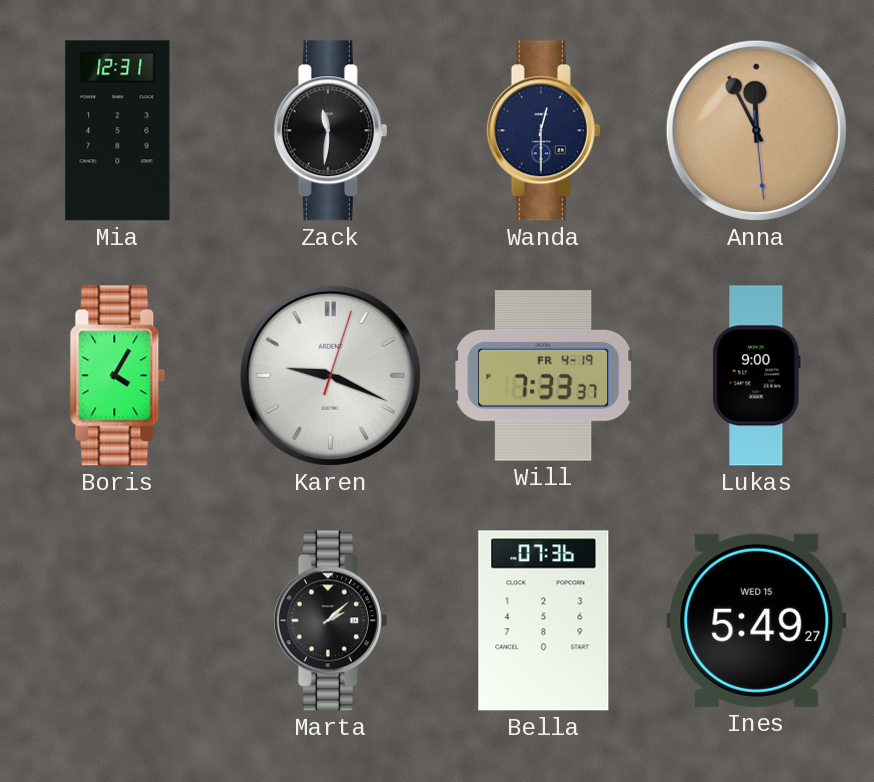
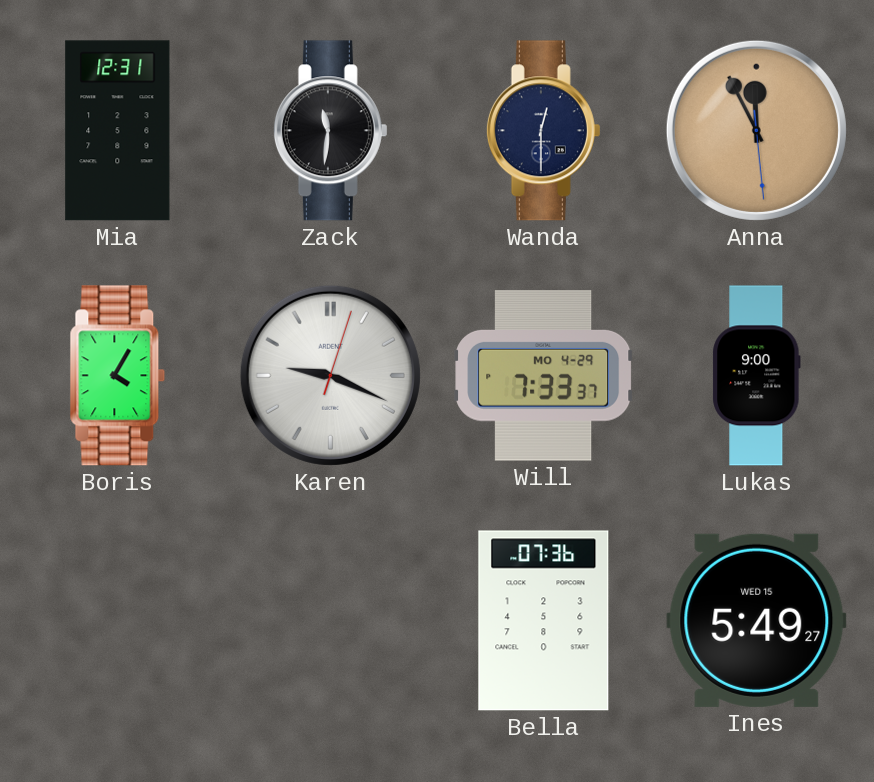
Will date: FR 4-19 -> MO 4-29
Marta: 2:08 -> none
